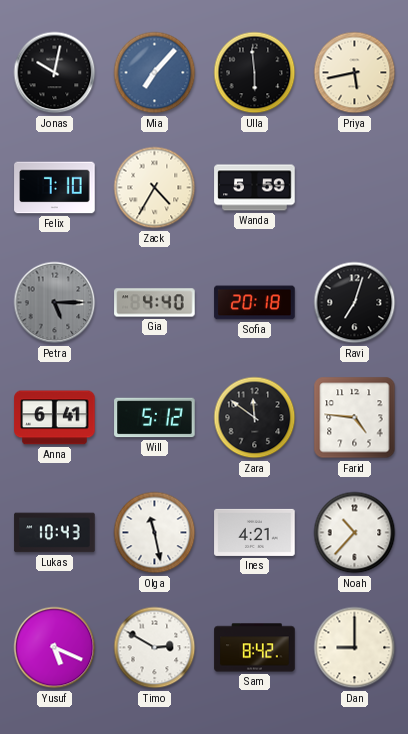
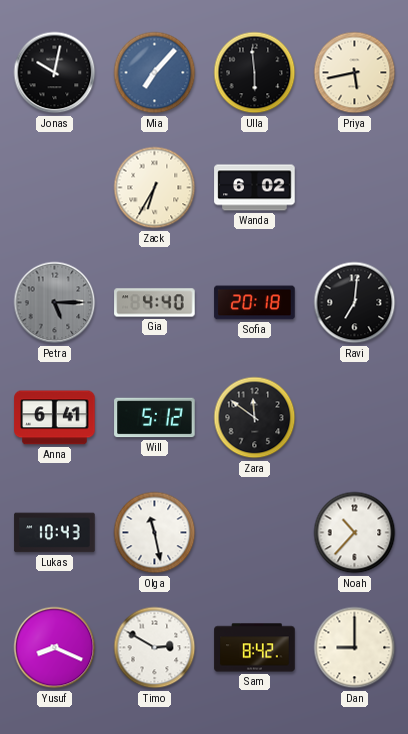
Felix: 7:10 -> none
Zack: 4:35 -> 6:35
Wanda: 5:59 -> 6:02
Ravi: 7:03 -> 7:01
Farid: 4:46 -> none
Ines: 4:21 -> none
Yusuf: 5:19 -> 8:19
